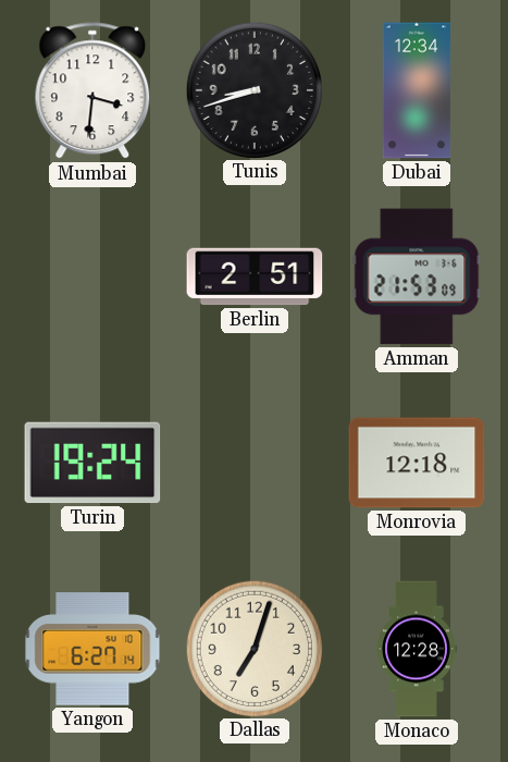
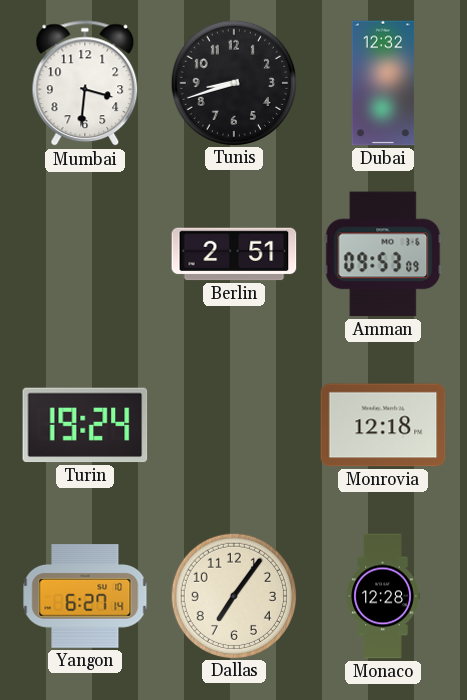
Dubai: 12:34 -> 12:32
Amman: 21:53 -> 09:53
Dallas: 7:03 -> 7:06
